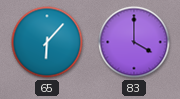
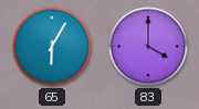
65: 6:07 -> 6:05
